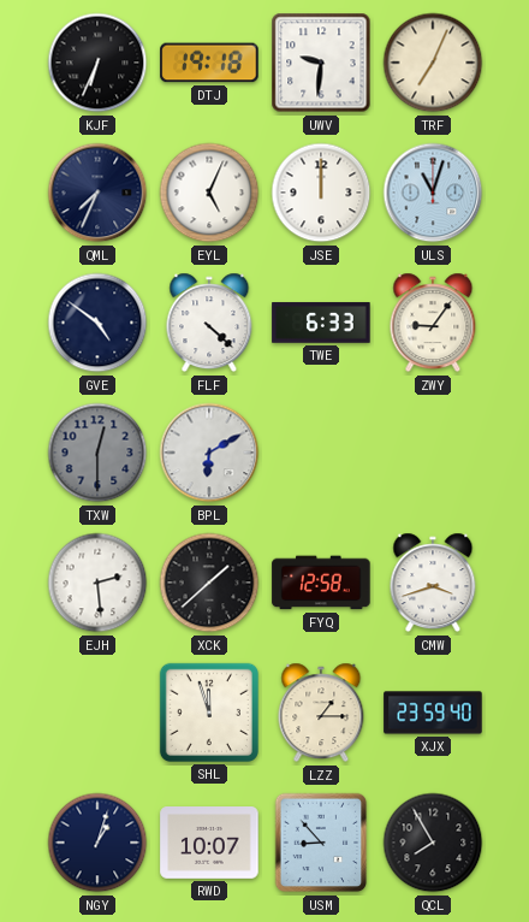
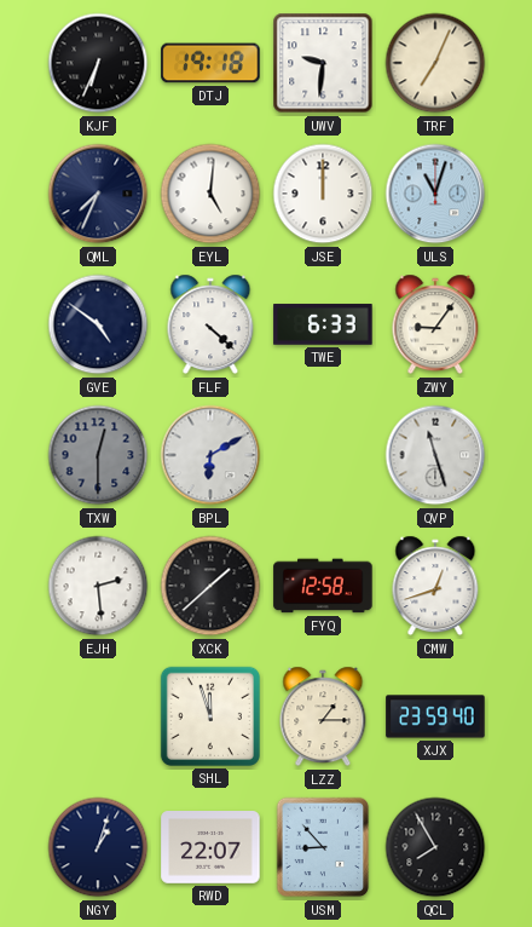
EYL: 5:04 -> 5:01
QVP: none -> 11:27
CMW: 3:42 -> 12:42
RWD: 10:07 -> 22:07
